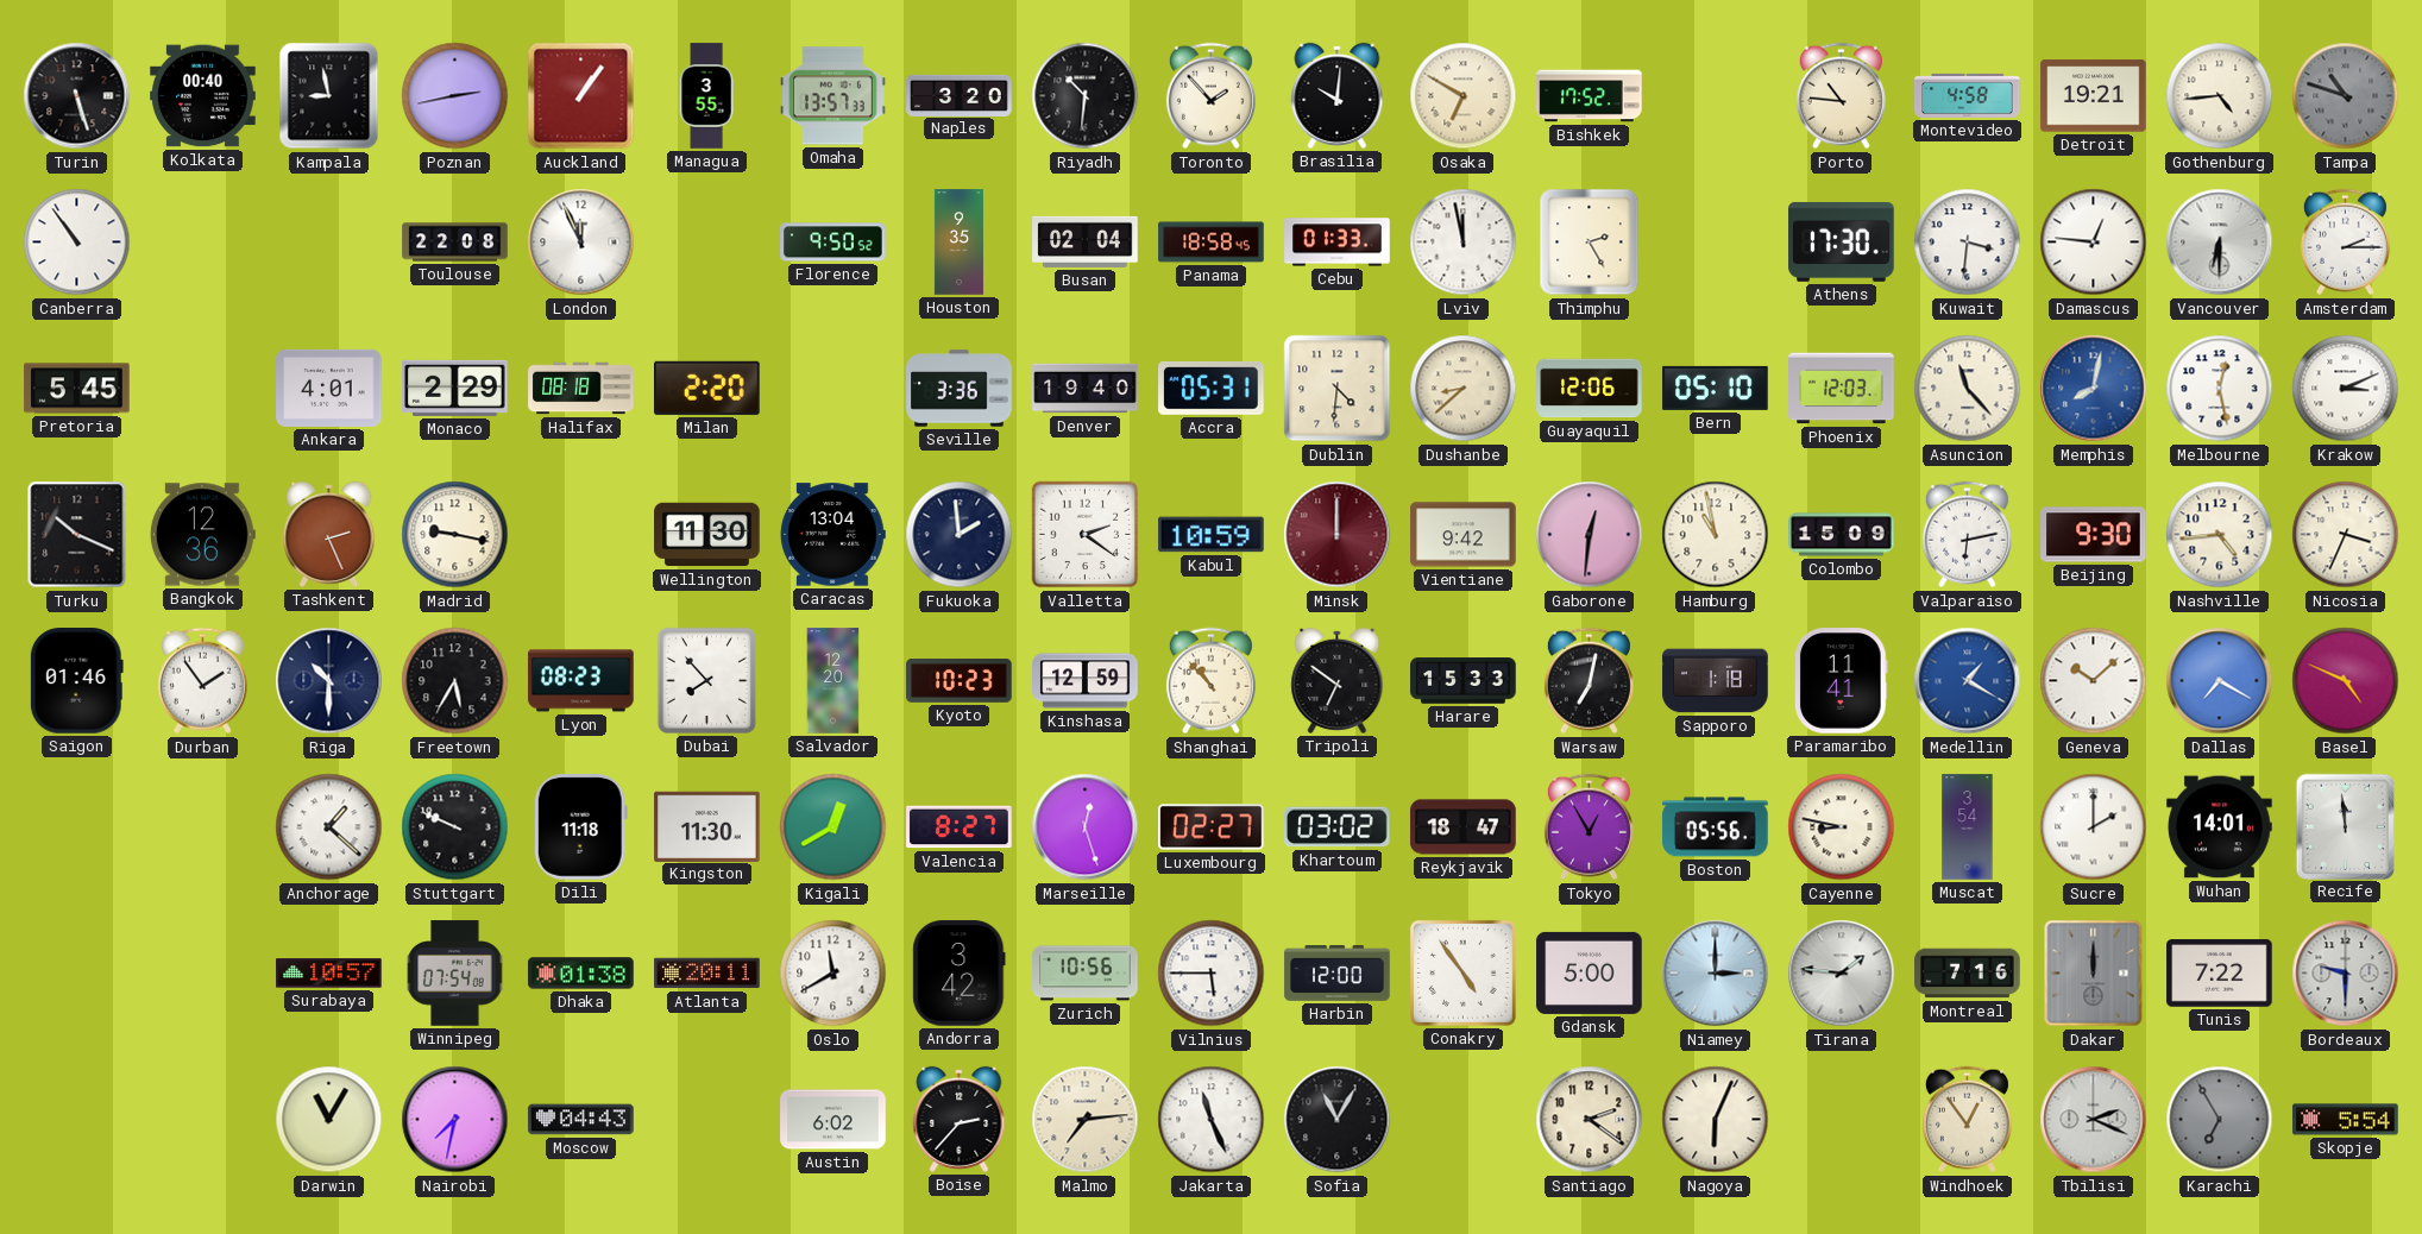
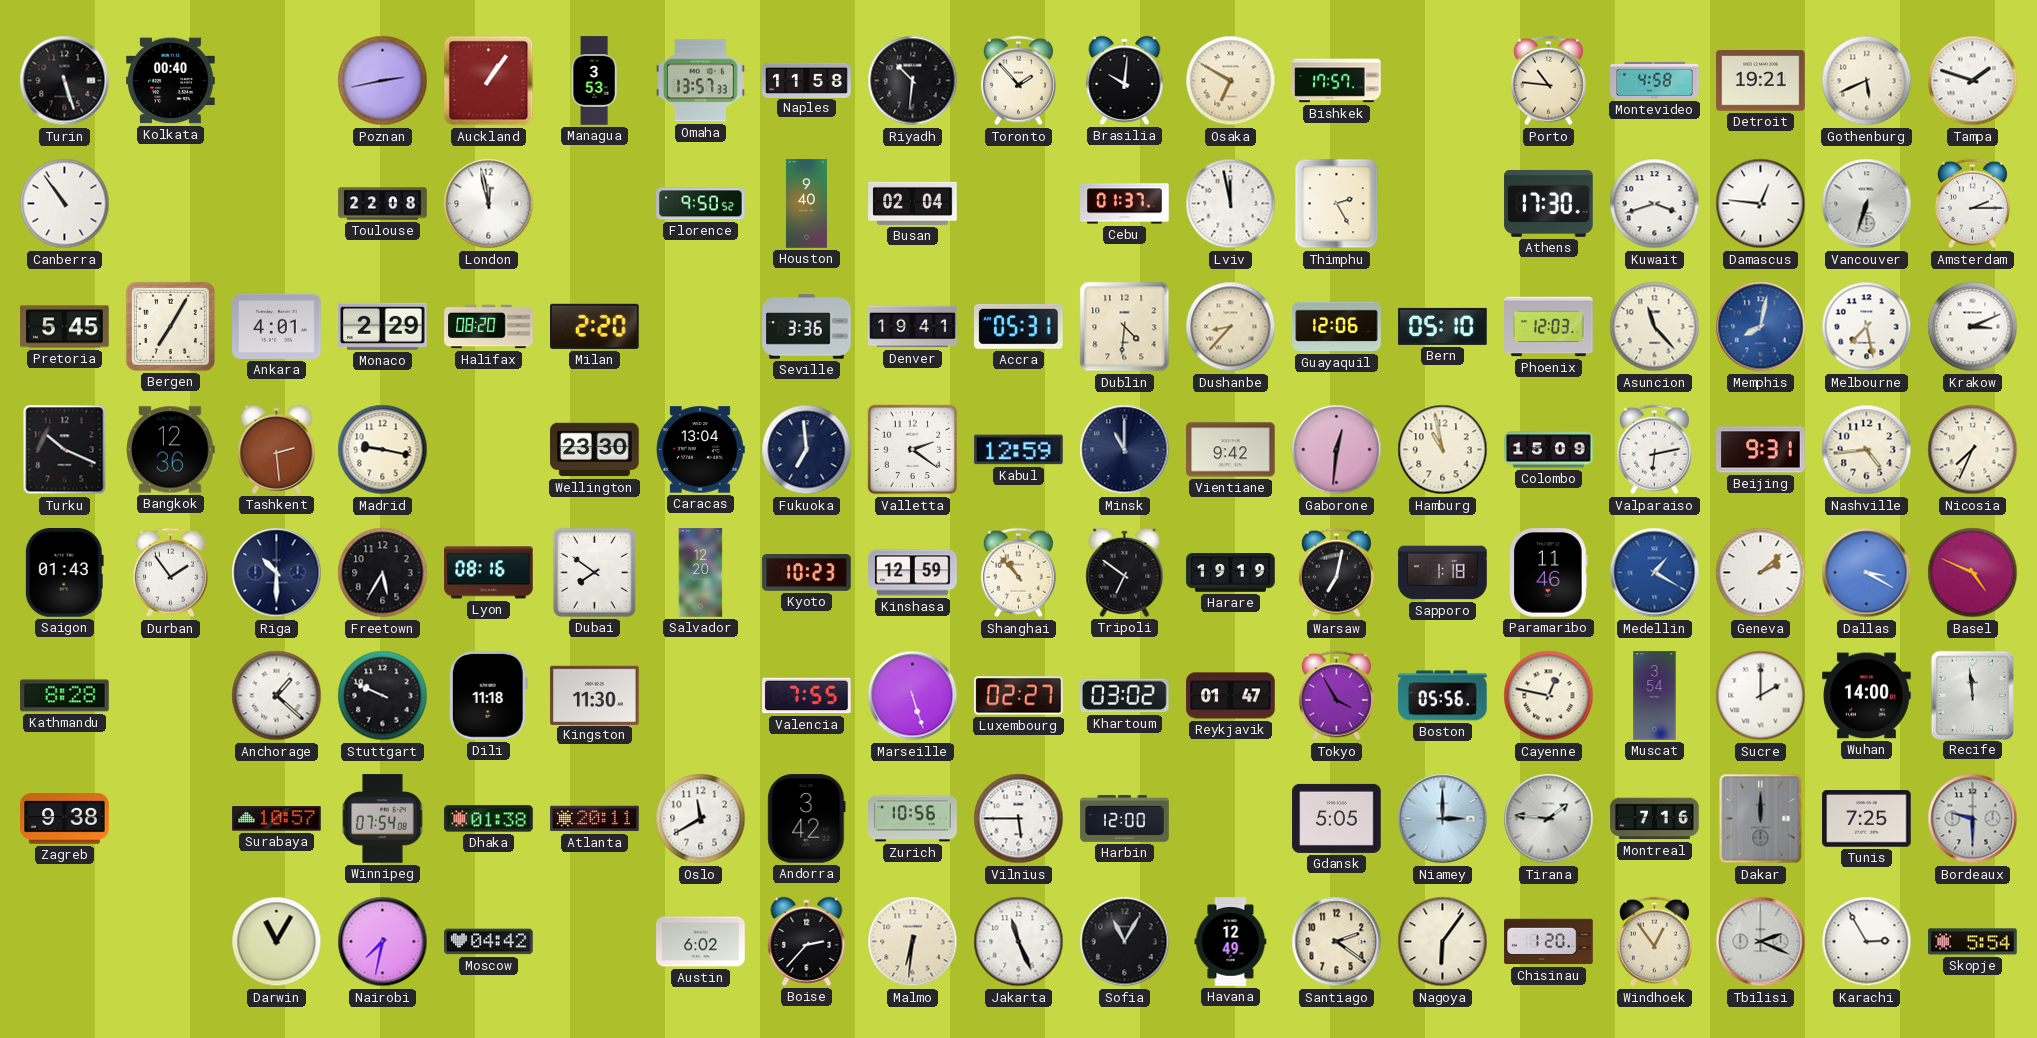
Kampala: 8:58 -> none
Managua: 3:55 -> 3:53
Naples: 3:20 -> 11:58
Bishkek: 17:52 -> 17:57
Gothenburg: 4:44 -> 5:41
Tampa: 10:48 -> 1:48
Tampa dial: grey -> white
London: 11:56 -> 11:58
Houston: 9:35 -> 9:40
Panama: 18:58 -> none
Cebu: 01:33 -> 01:37
Kuwait: 3:31 -> 3:42
Vancouver: 6:30 -> 6:33
Bergen: none -> 7:05
Halifax: 08:18 -> 08:20
Denver: 19:40 -> 19:41
Dushanbe: 8:38 -> 8:37
Melbourne: 12:28 -> 7:28
Tashkent: 2:26 -> 2:29
Wellington: 11:30 -> 23:30
Fukuoka: 1:59 -> 6:59
Kabul: 10:59 -> 12:59
Minsk: 12:00 -> 11:00
Minsk dial: burgundy -> navy
Beijing: 9:30 -> 9:31
Nicosia: 3:34 -> 7:34
Saigon: 01:46 -> 01:43
Lyon: 08:23 -> 08:16
Dubai: 7:53 -> 7:51
Harare: 15:33 -> 19:19
Paramaribo: 11:41 -> 11:46
Geneva: 10:08 -> 2:08
Dallas: 7:20 -> 3:20
Kathmandu: none -> 8:28
Kigali: 12:40 -> none
Valencia: 8:27 -> 7:55
Marseille: 12:27 -> 5:27
Reykjavik: 18:47 -> 01:47
Tokyo: 12:55 -> 3:55
Cayenne: 8:47 -> 12:47
Wuhan: 14:01 -> 14:00
Zagreb: none -> 9:38
Conakry: 4:54 -> none
Gdansk: 5:00 -> 5:05
Tunis: 7:22 -> 7:25
Moscow: 04:43 -> 04:42
Malmo: 7:14 -> 6:31
Havana: none -> 12:49
Nagoya: 6:04 -> 6:06
Chisinau: none -> 1:20
Karachi: 6:55 -> 2:55
Karachi dial: grey -> white
